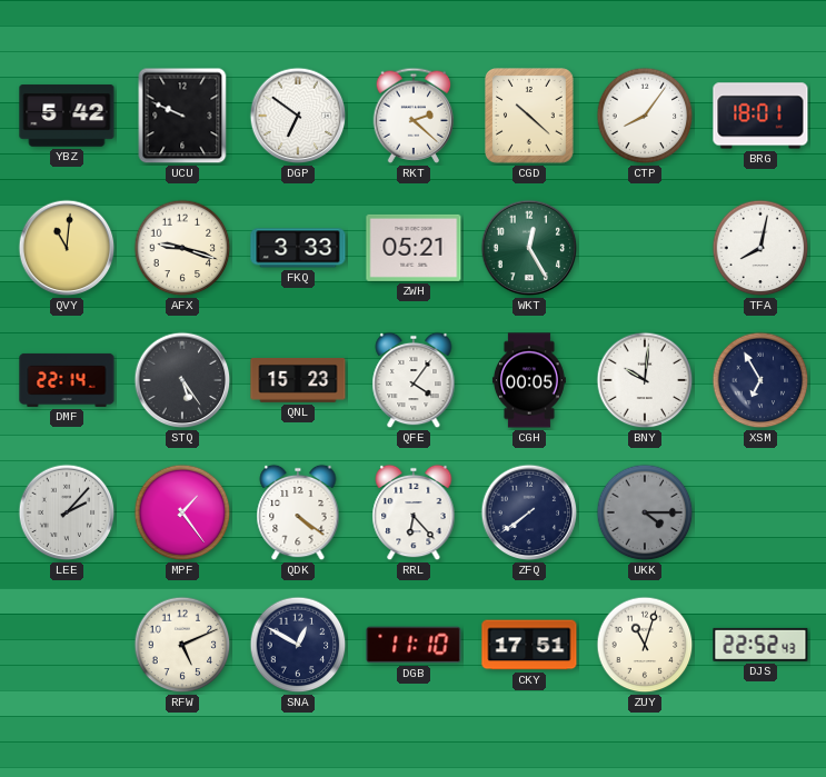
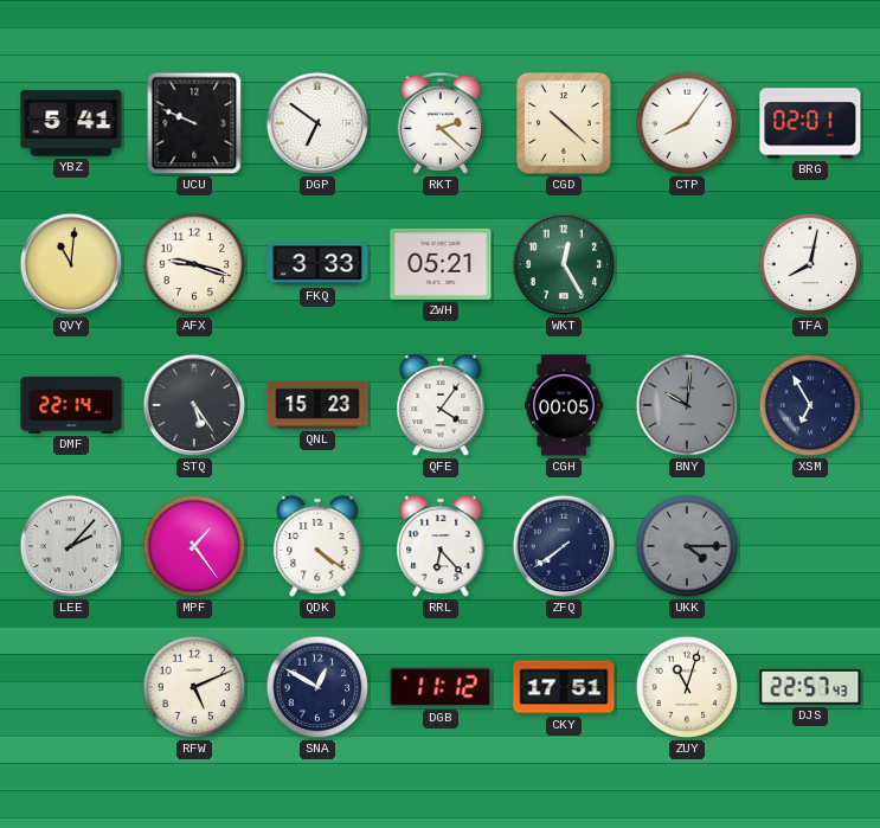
YBZ: 5:42 -> 5:41
BRG: 18:01 -> 02:01
BNY dial: white -> grey
DGB: 11:10 -> 11:12
DJS: 22:52 -> 22:57
